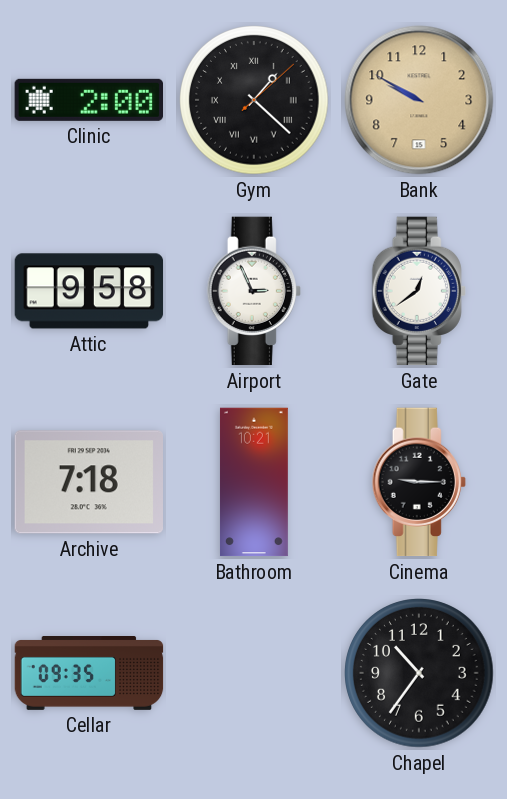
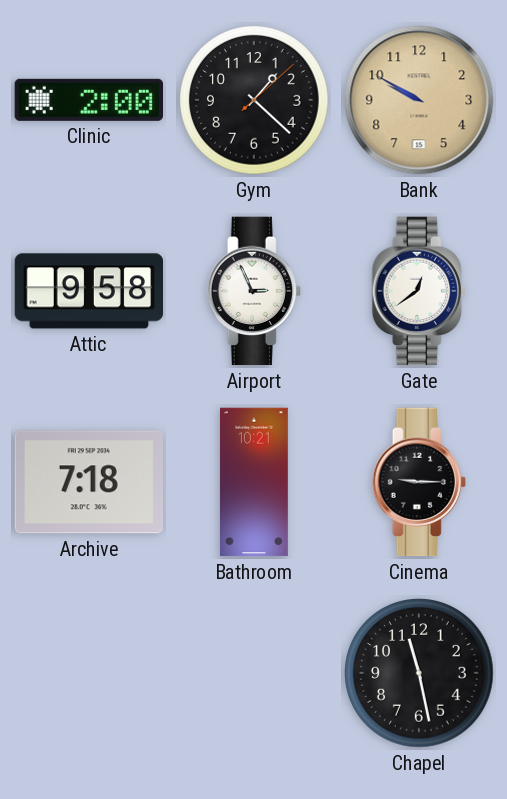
Gym numerals: Roman -> Arabic
Cellar: 09:35 -> none
Chapel: 10:36 -> 11:28
